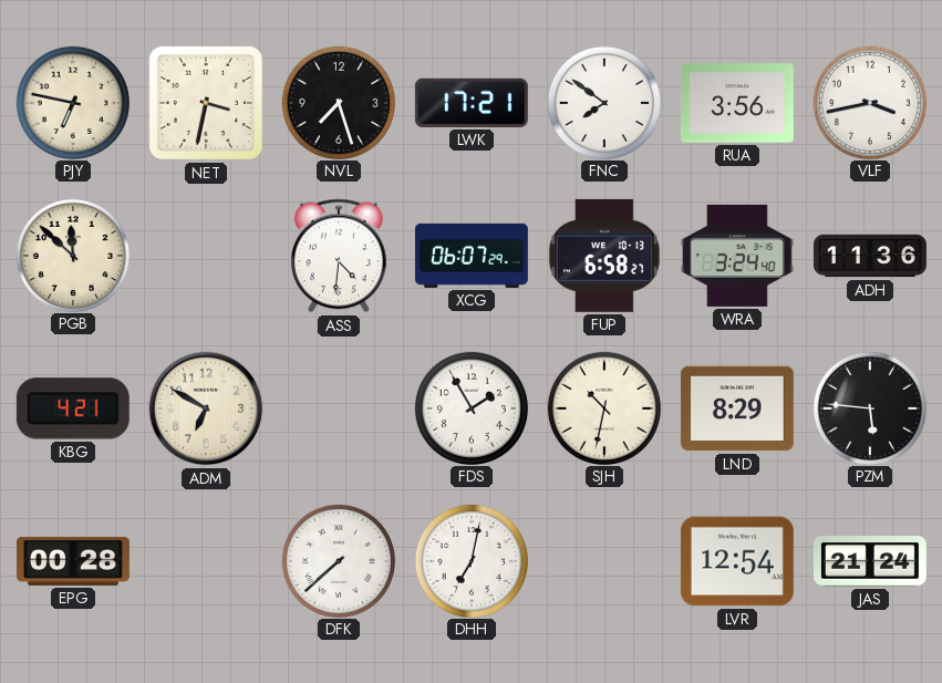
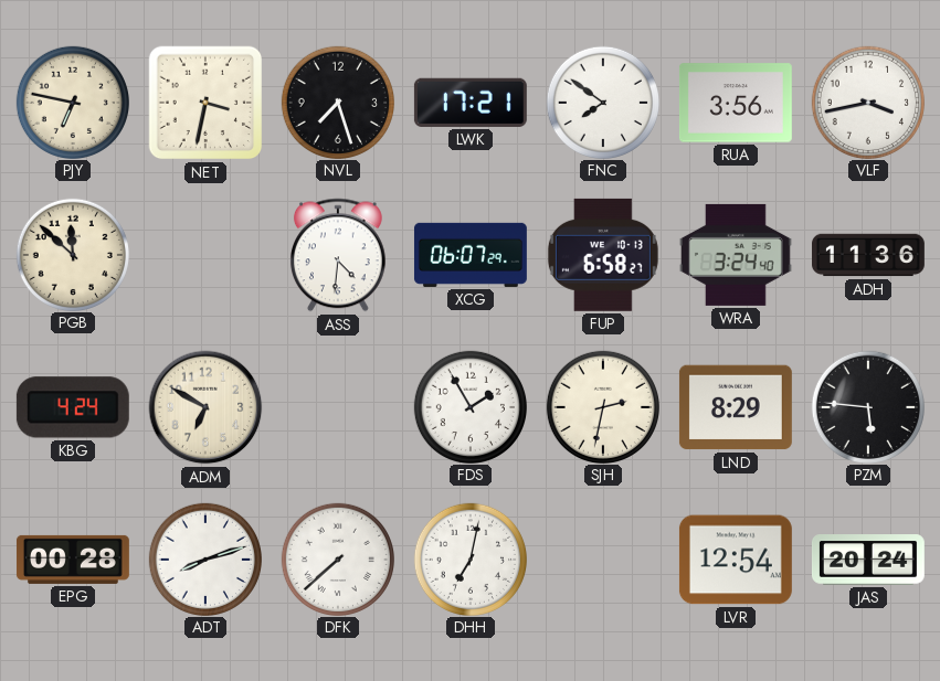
KBG: 4:21 -> 4:24
SJH: 10:32 -> 2:32
ADT: none -> 8:12
JAS: 21:24 -> 20:24
